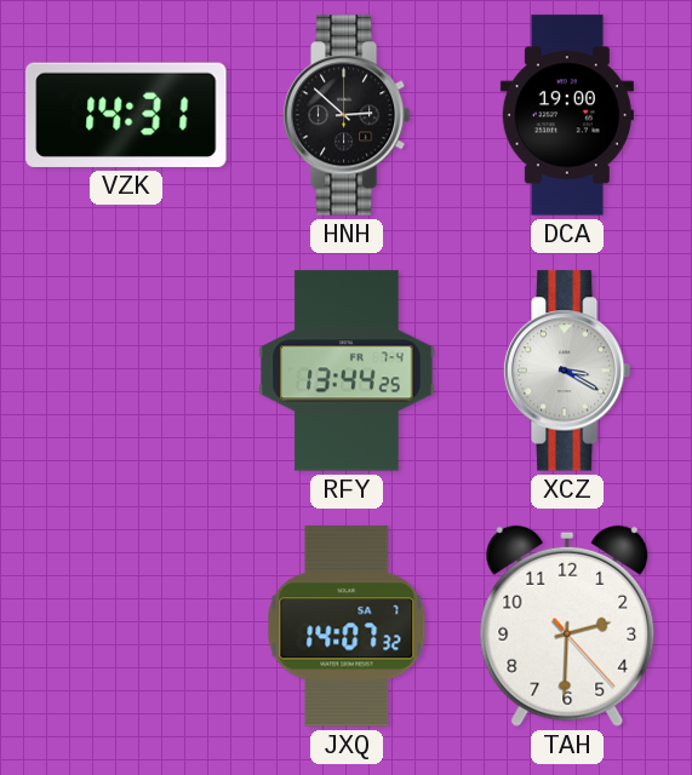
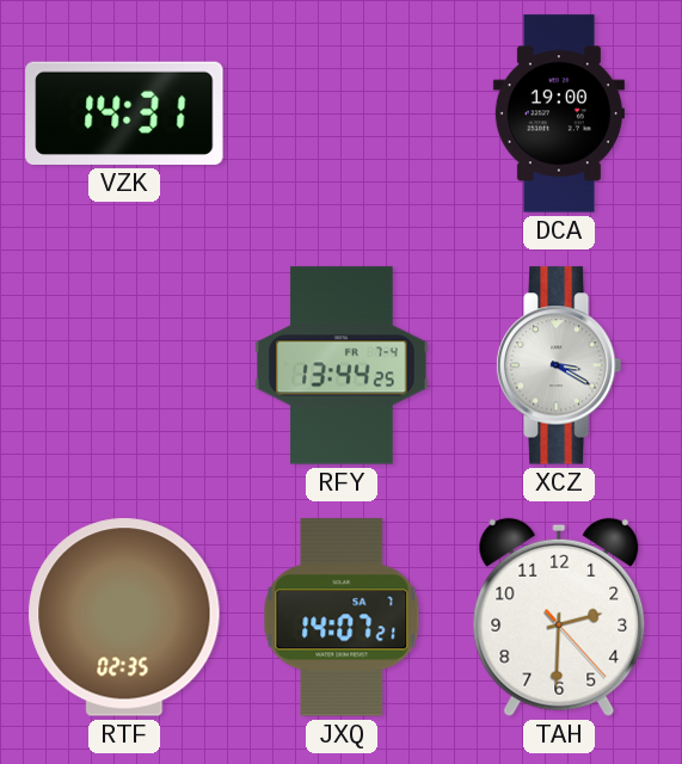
HNH: 2:52 -> none
RTF: none -> 02:35
JXQ: 14:07:32 -> 14:07:21
